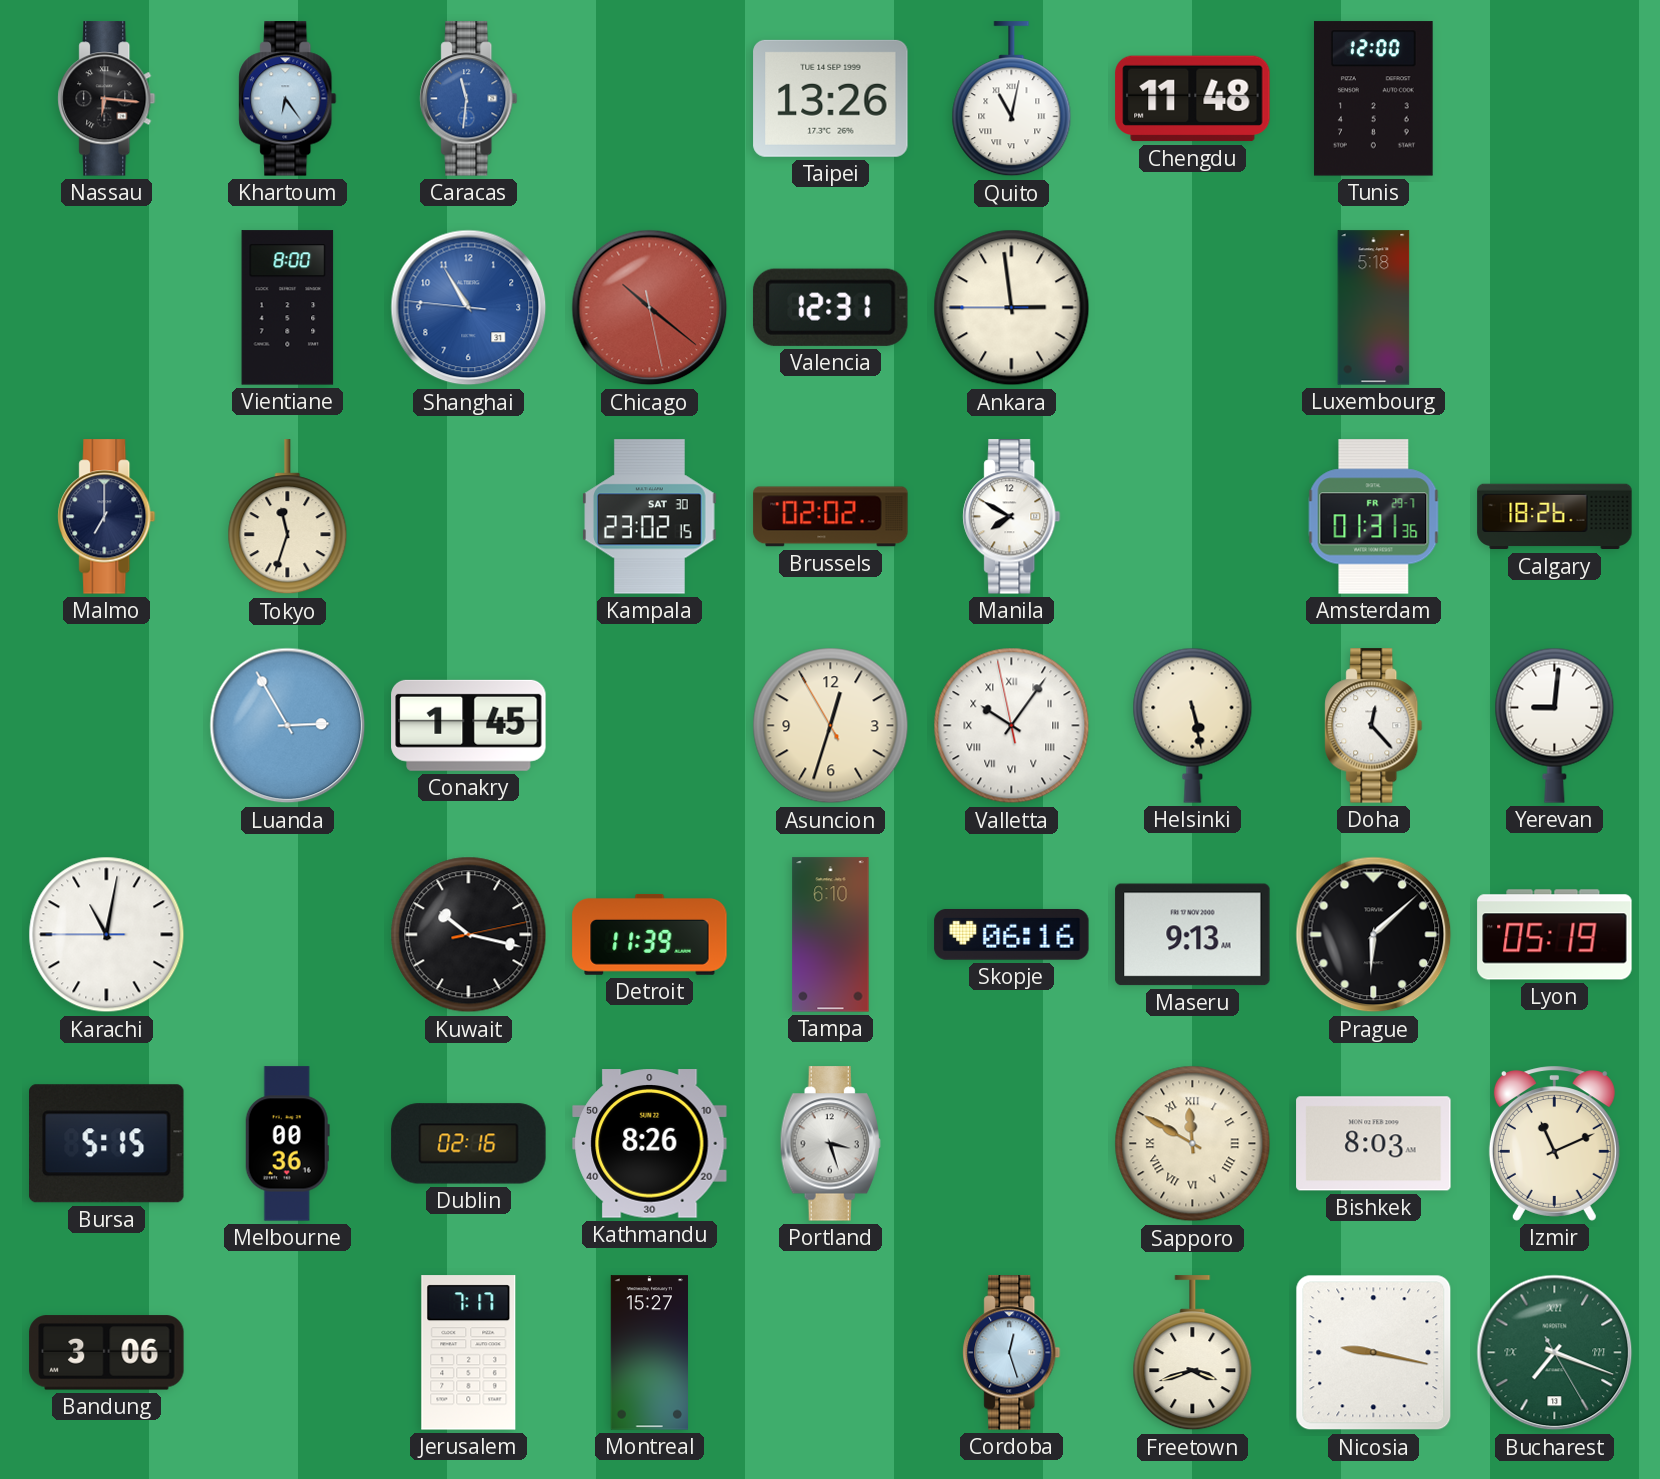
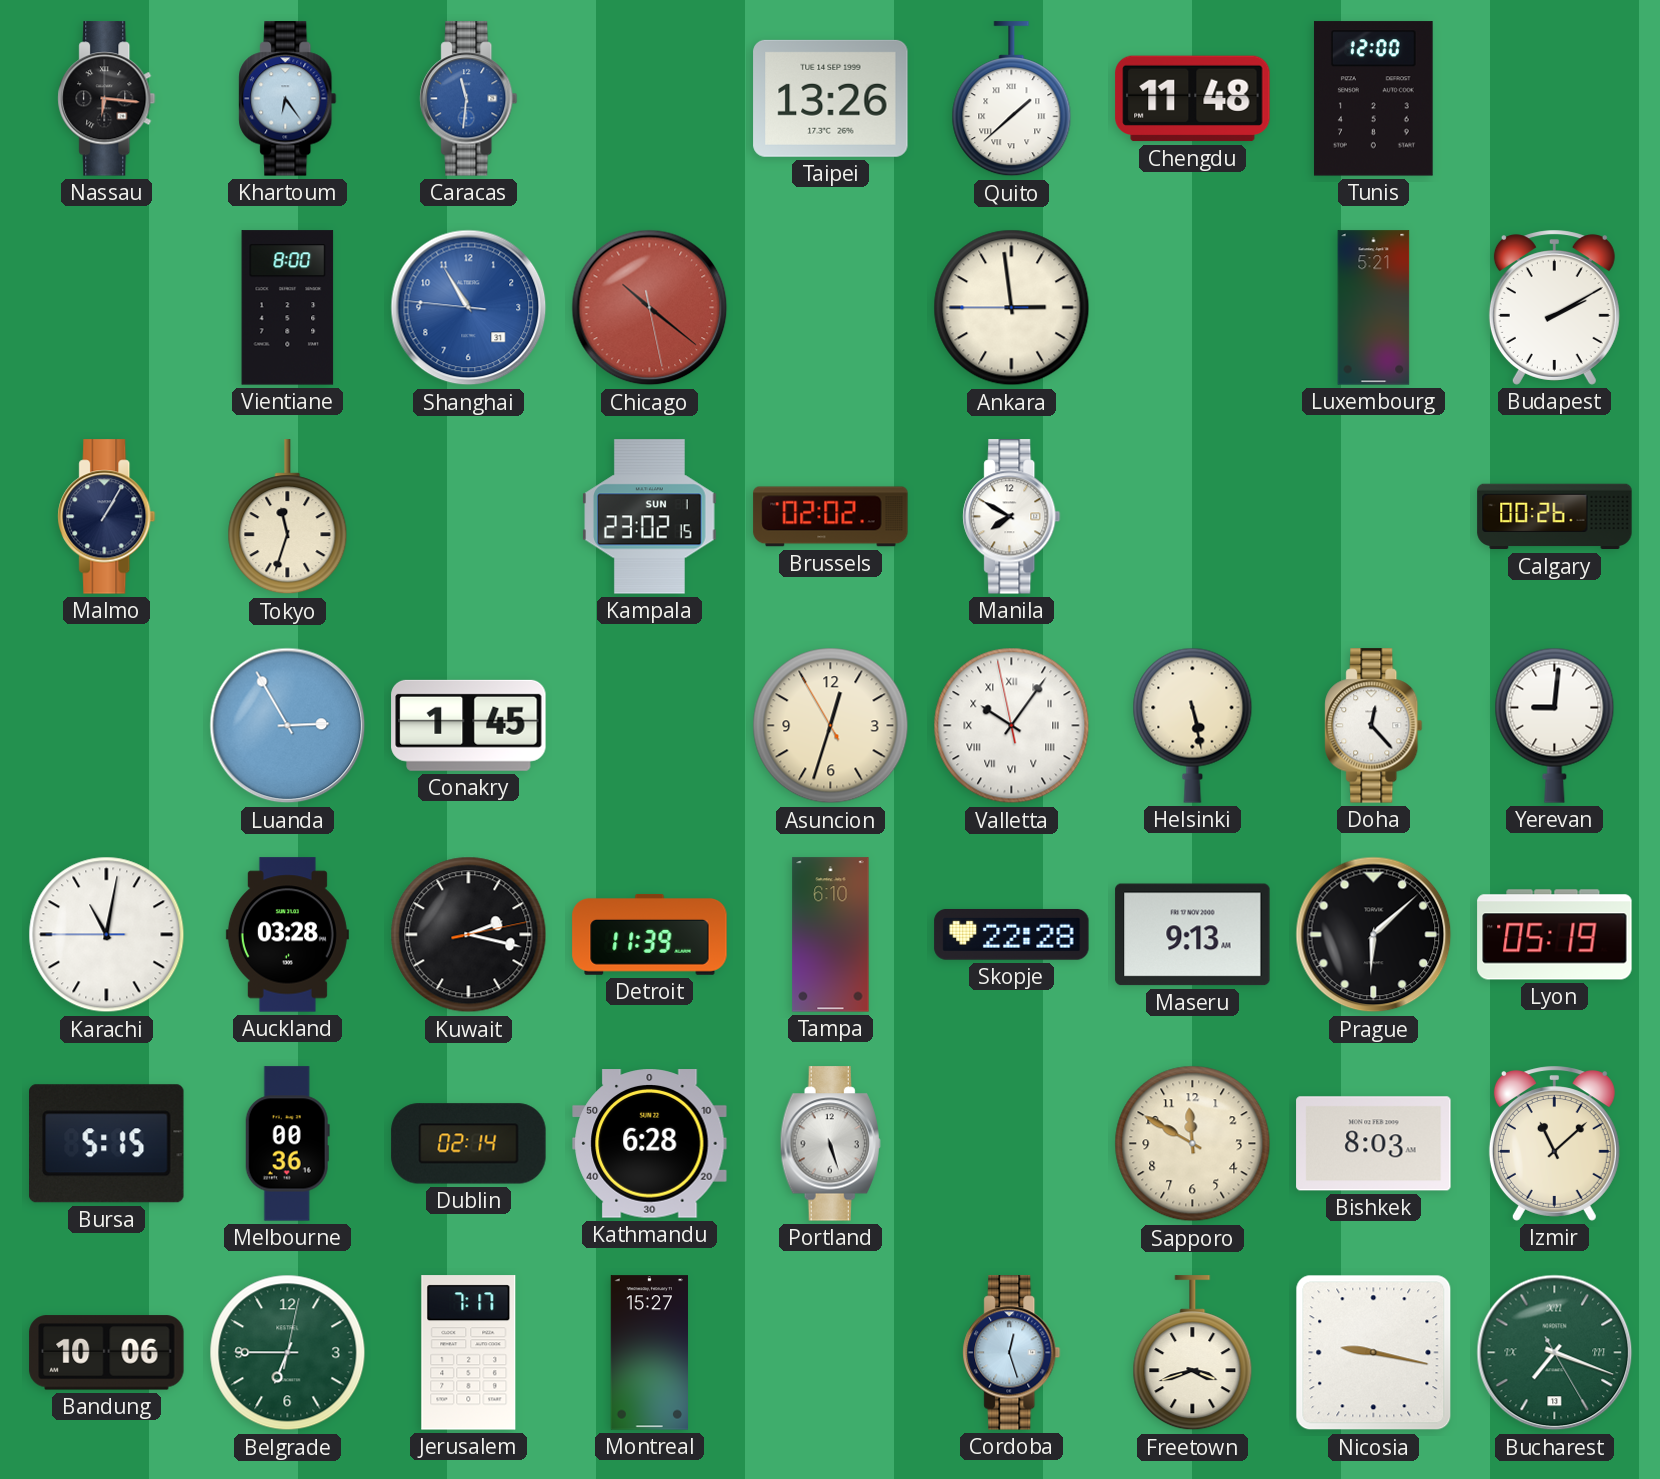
Quito: 11:02 -> 1:38
Valencia: 12:31 -> none
Luxembourg: 5:18 -> 5:21
Budapest: none -> 2:10
Malmo: 7:00 -> 1:05
Kampala date: SAT 30 -> SUN 1
Amsterdam: 01:31 -> none
Calgary: 18:26 -> 00:26
Auckland: none -> 03:28
Kuwait: 10:17 -> 2:17
Skopje: 06:16 -> 22:28
Dublin: 02:16 -> 02:14
Kathmandu: 8:26 -> 6:28
Portland: 3:27 -> 5:27
Sapporo numerals: Roman -> Arabic
Izmir: 11:11 -> 11:08
Bandung: 3:06 -> 10:06
Belgrade: none -> 6:45
